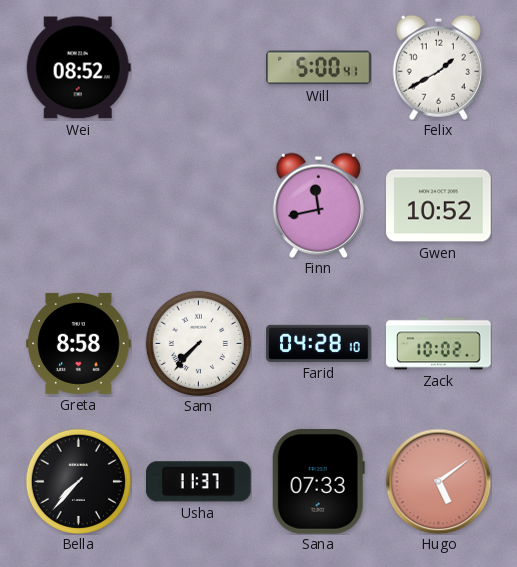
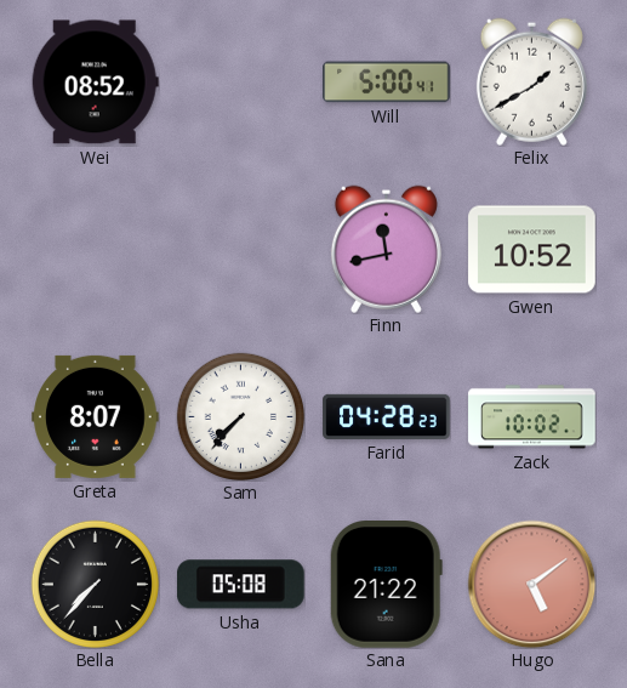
Greta: 8:58 -> 8:07
Farid: 04:28:10 -> 04:28:23
Usha: 11:37 -> 05:08
Sana: 07:33 -> 21:22
